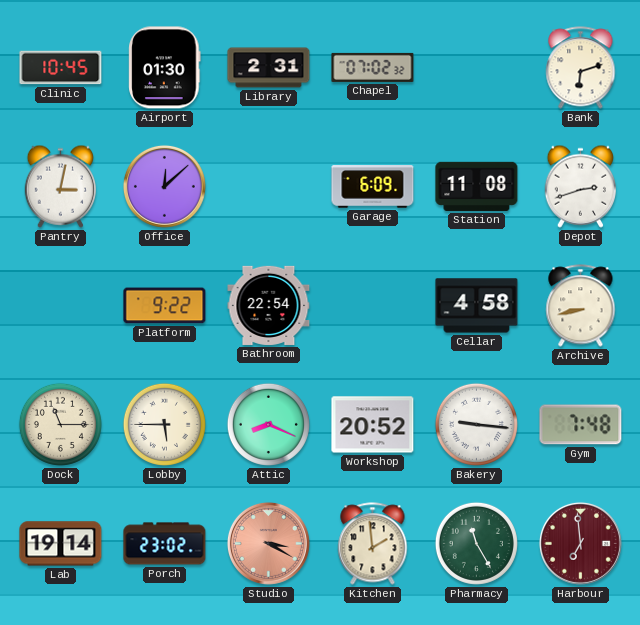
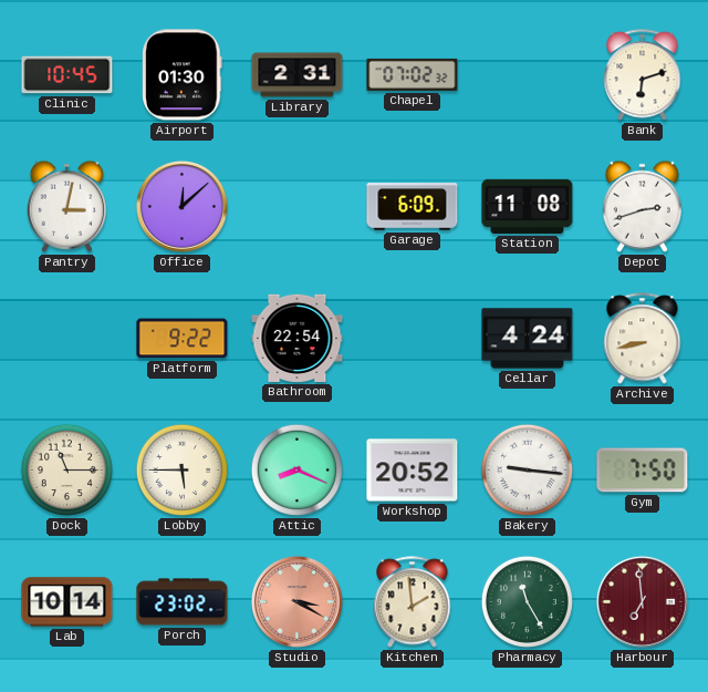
Cellar: 4:58 -> 4:24
Gym: 7:48 -> 7:50
Lab: 19:14 -> 10:14
